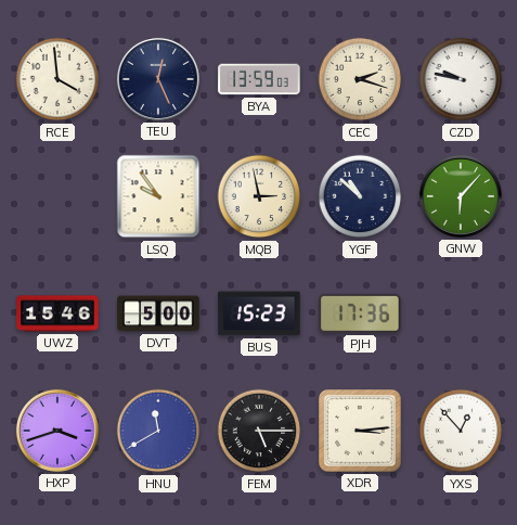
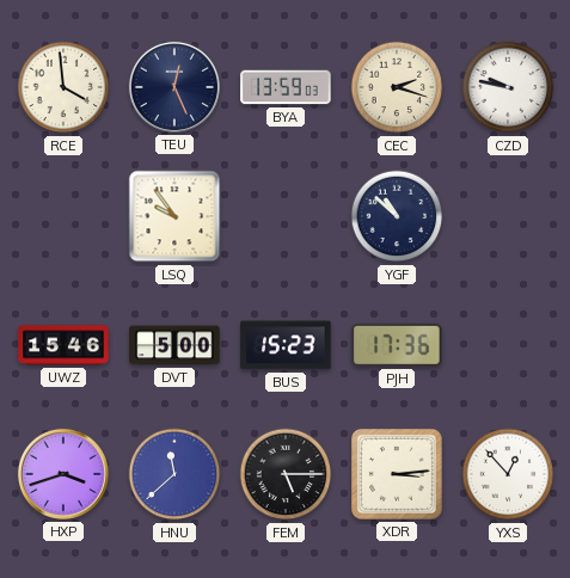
MQB: 2:58 -> none
GNW: 6:07 -> none
HNU: 11:40 -> 11:38
